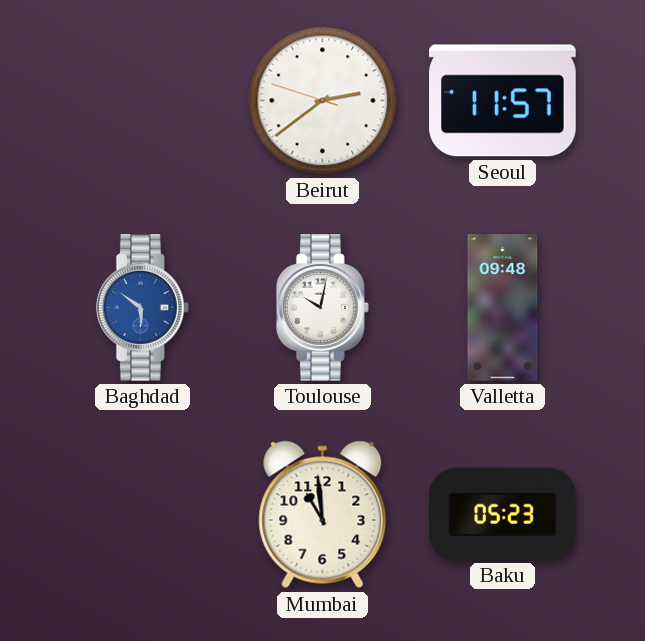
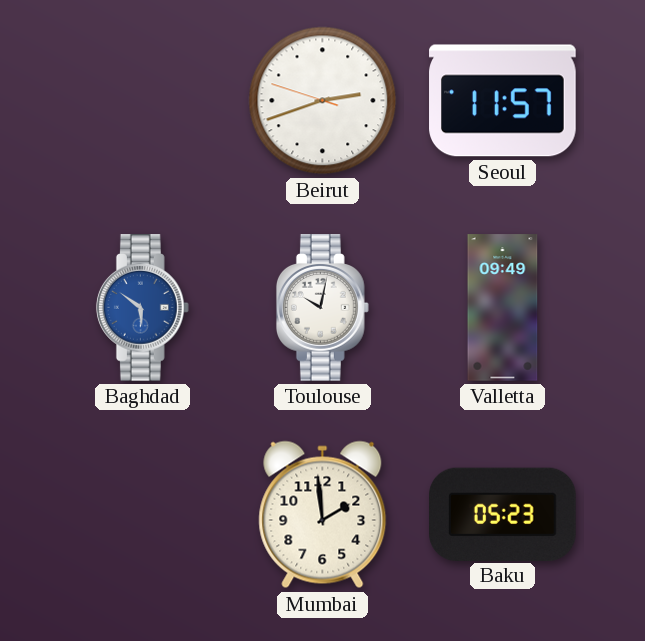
Beirut: 2:38 -> 2:41
Valletta: 09:48 -> 09:49
Mumbai: 10:59 -> 1:59
